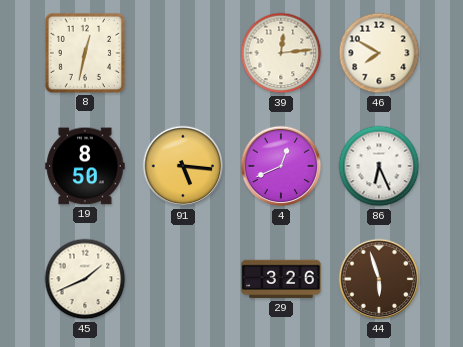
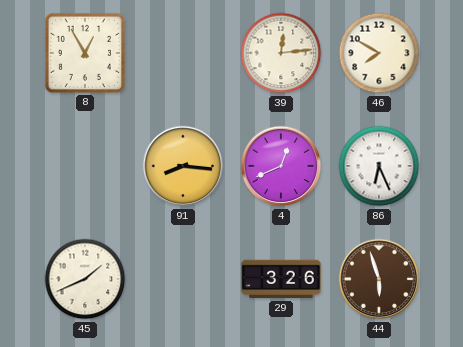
8: 12:32 -> 12:55
19: 8:50 -> none
91: 5:16 -> 8:16
